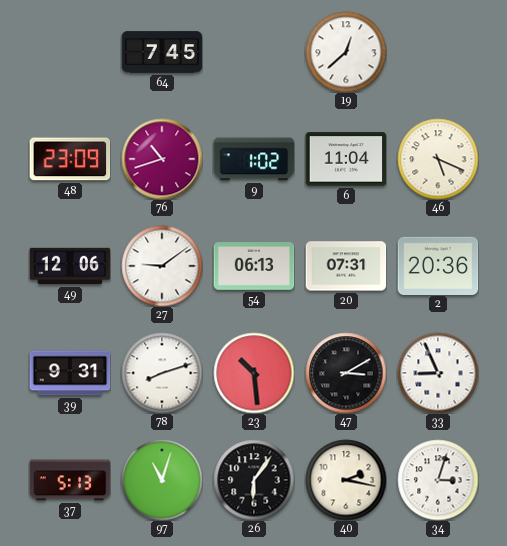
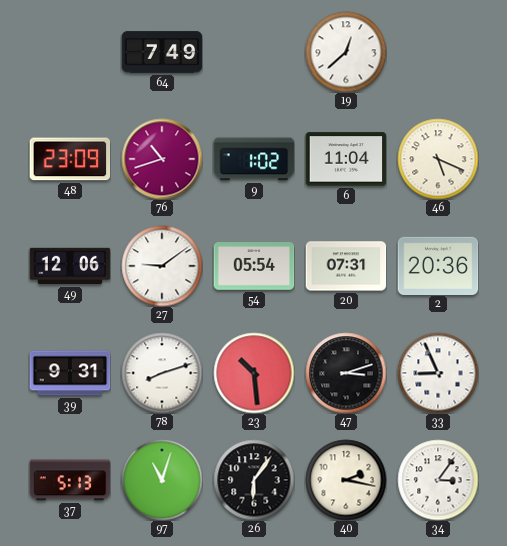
64: 7:45 -> 7:49
54: 06:13 -> 05:54
47: 3:10 -> 3:12
34: 3:03 -> 3:06
